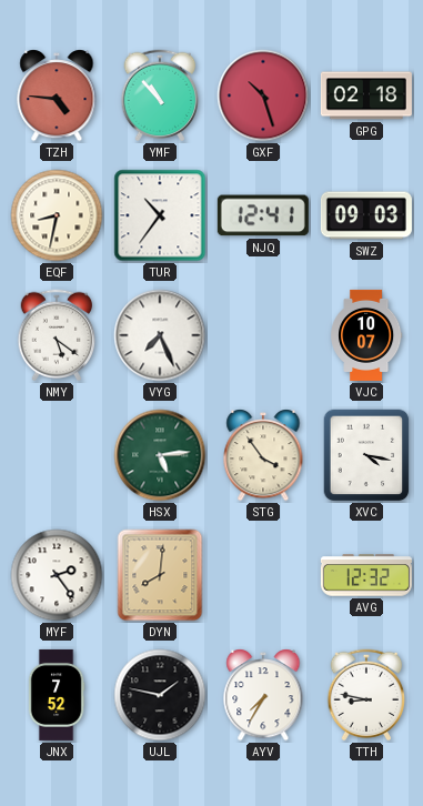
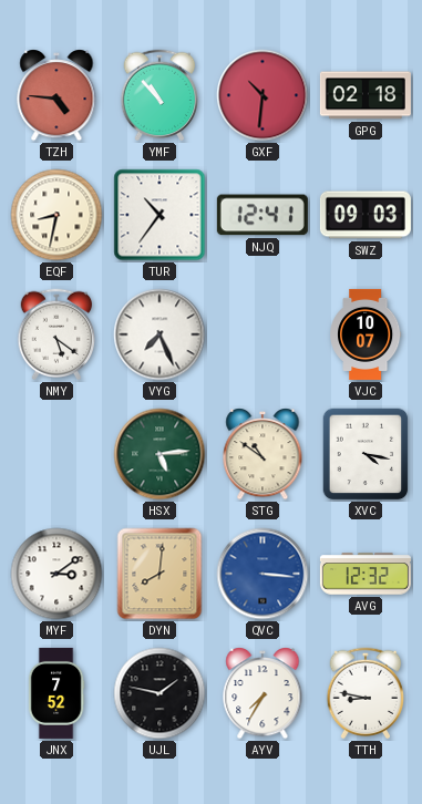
GXF: 10:27 -> 10:31
STG: 3:54 -> 10:51
MYF: 2:24 -> 3:09
QVC: none -> 3:16
